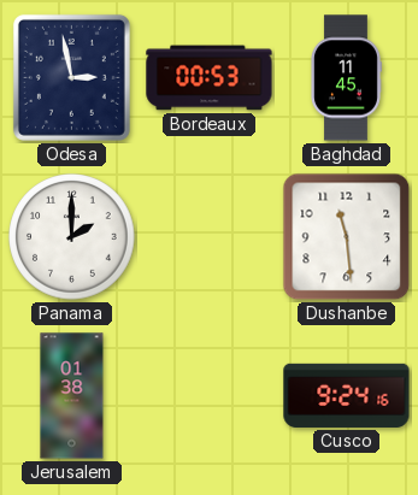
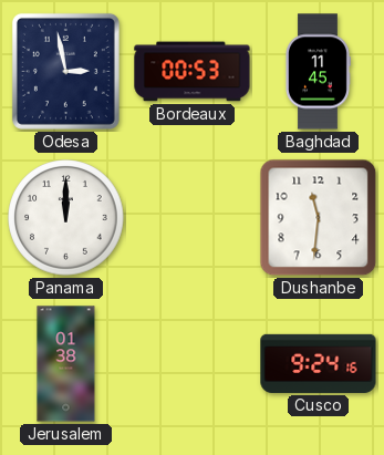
Panama: 2:00 -> 12:00
Dushanbe: 11:29 -> 11:31
